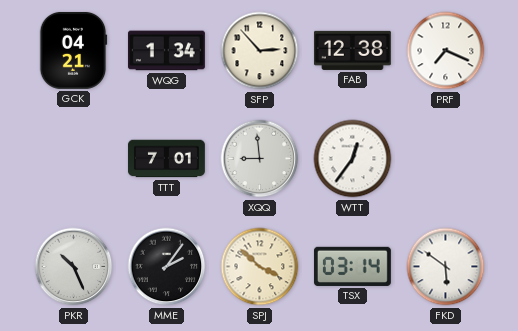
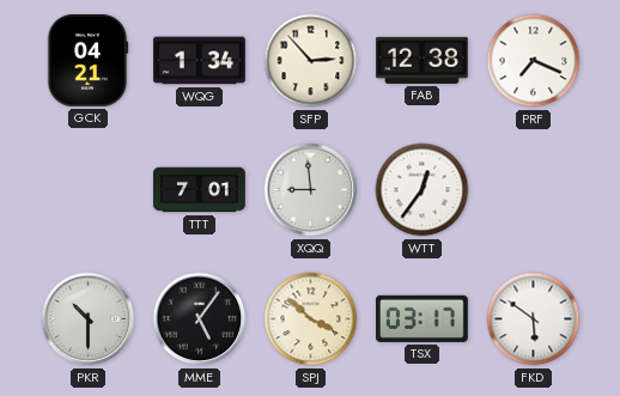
PKR: 10:26 -> 10:30
MME: 2:06 -> 5:06
TSX: 03:14 -> 03:17
